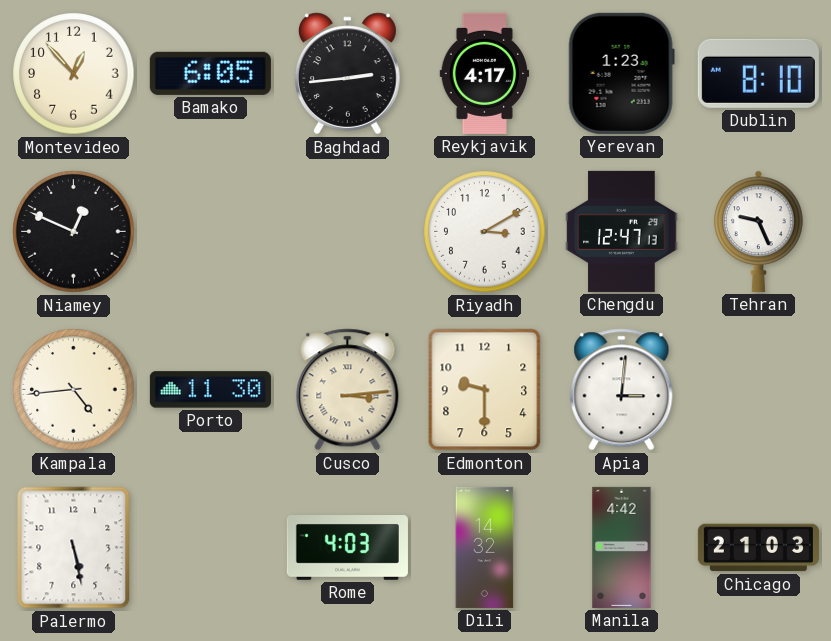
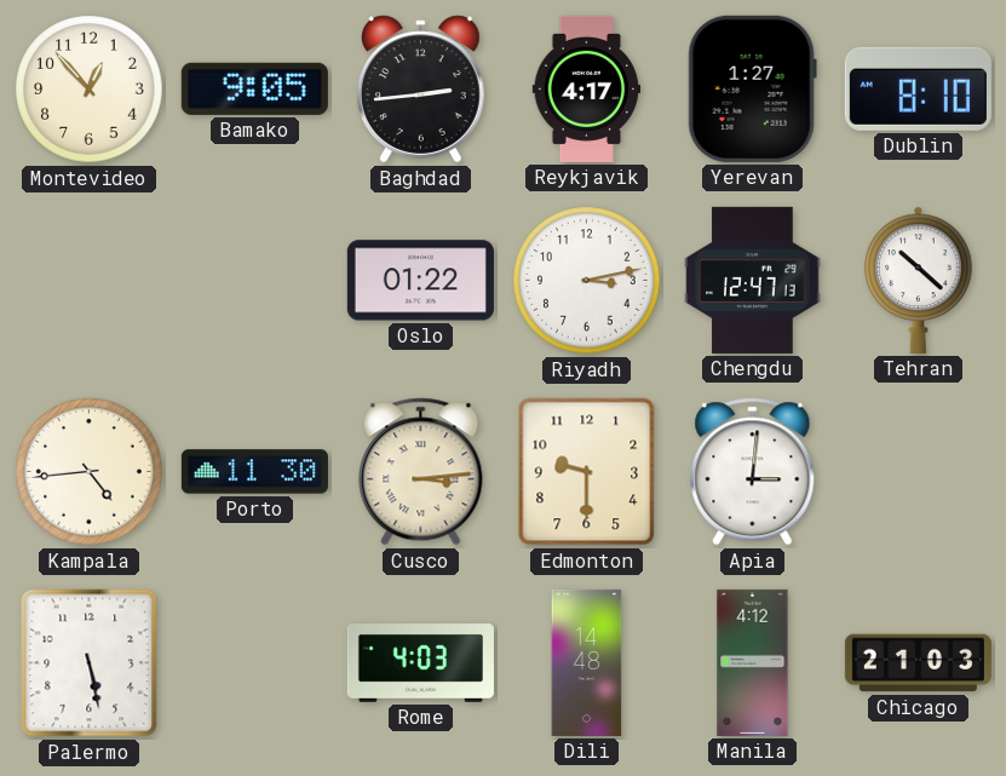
Bamako: 6:05 -> 9:05
Yerevan: 1:23 -> 1:27
Niamey: 12:49 -> none
Oslo: none -> 01:22
Riyadh: 3:10 -> 3:13
Tehran: 9:26 -> 10:22
Dili: 14:32 -> 14:48
Manila: 4:42 -> 4:12
